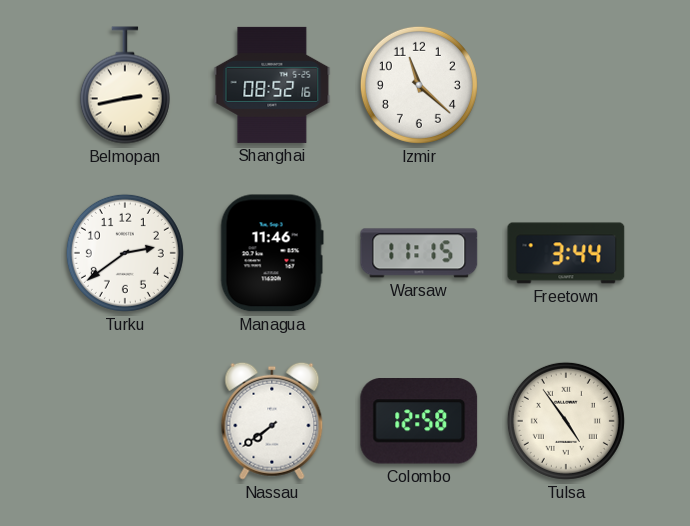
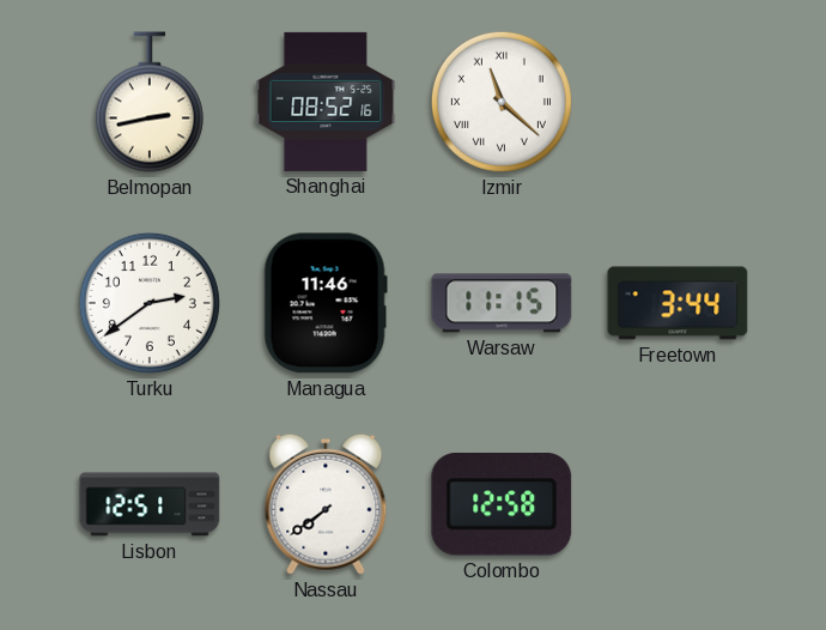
Izmir numerals: Arabic -> Roman
Lisbon: none -> 12:51
Tulsa: 4:54 -> none
